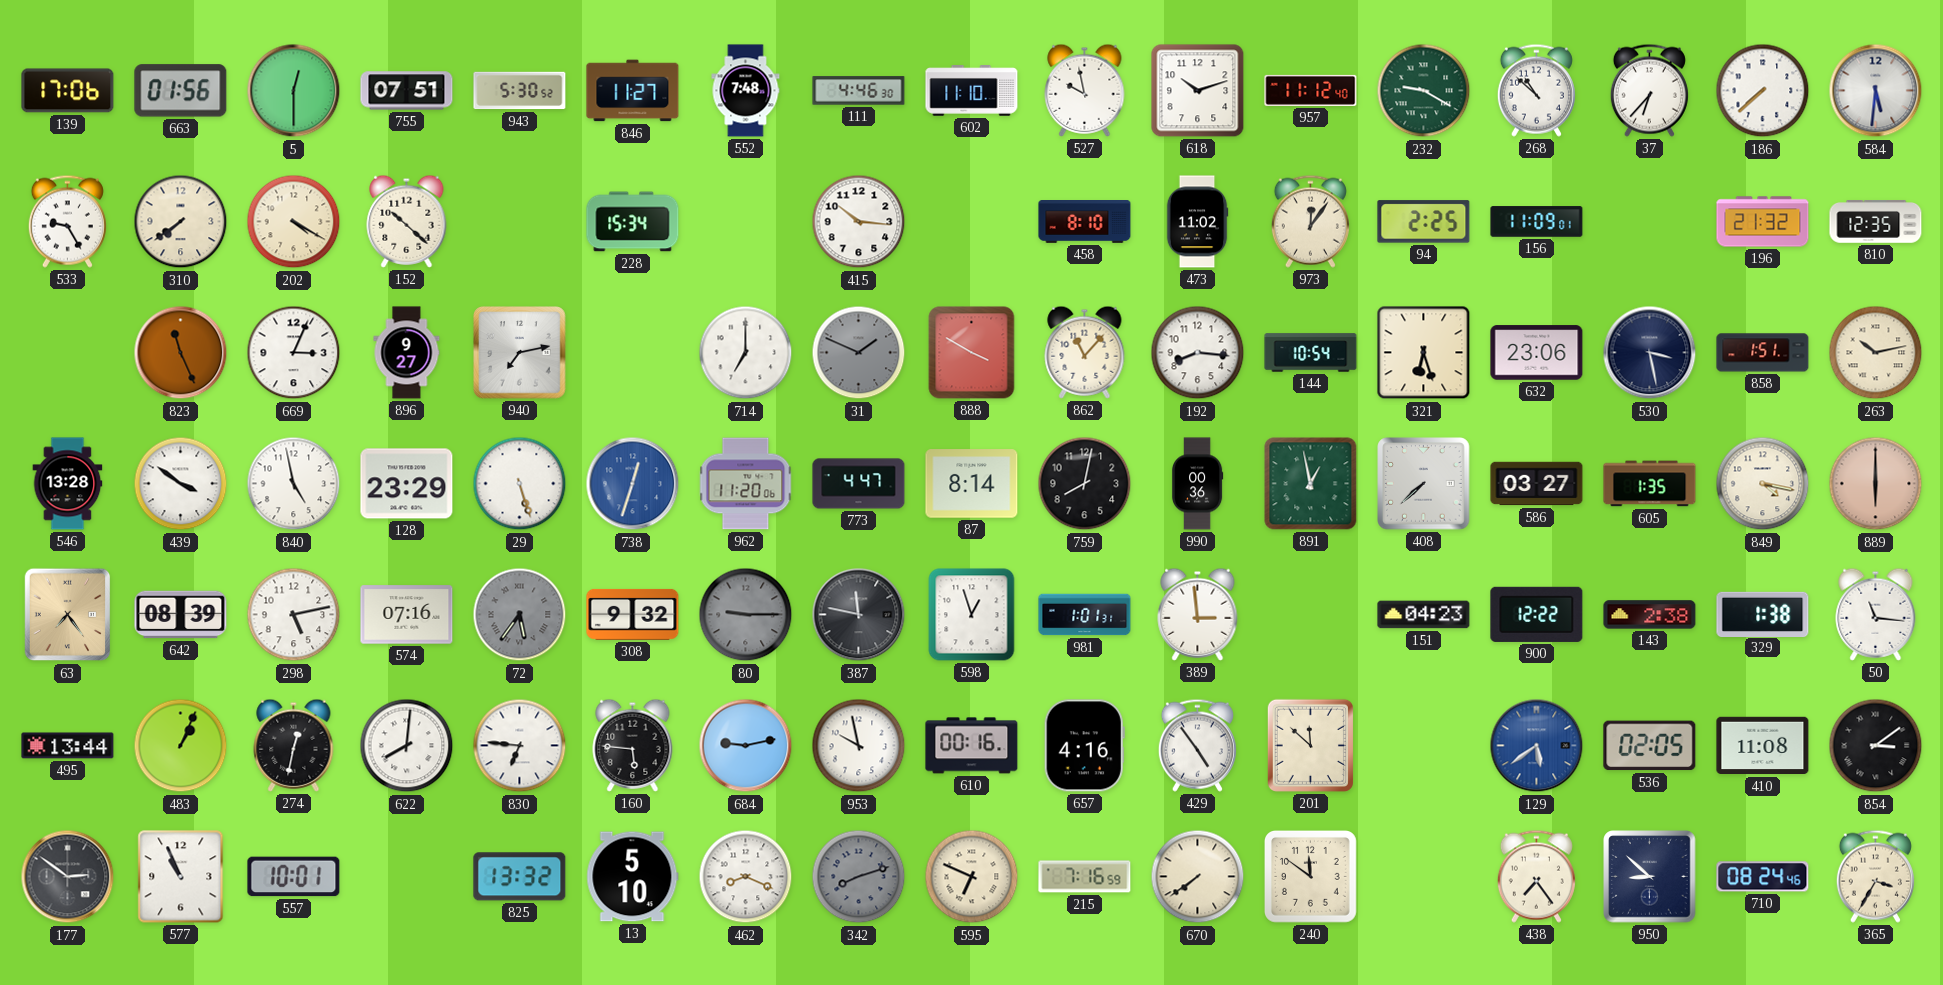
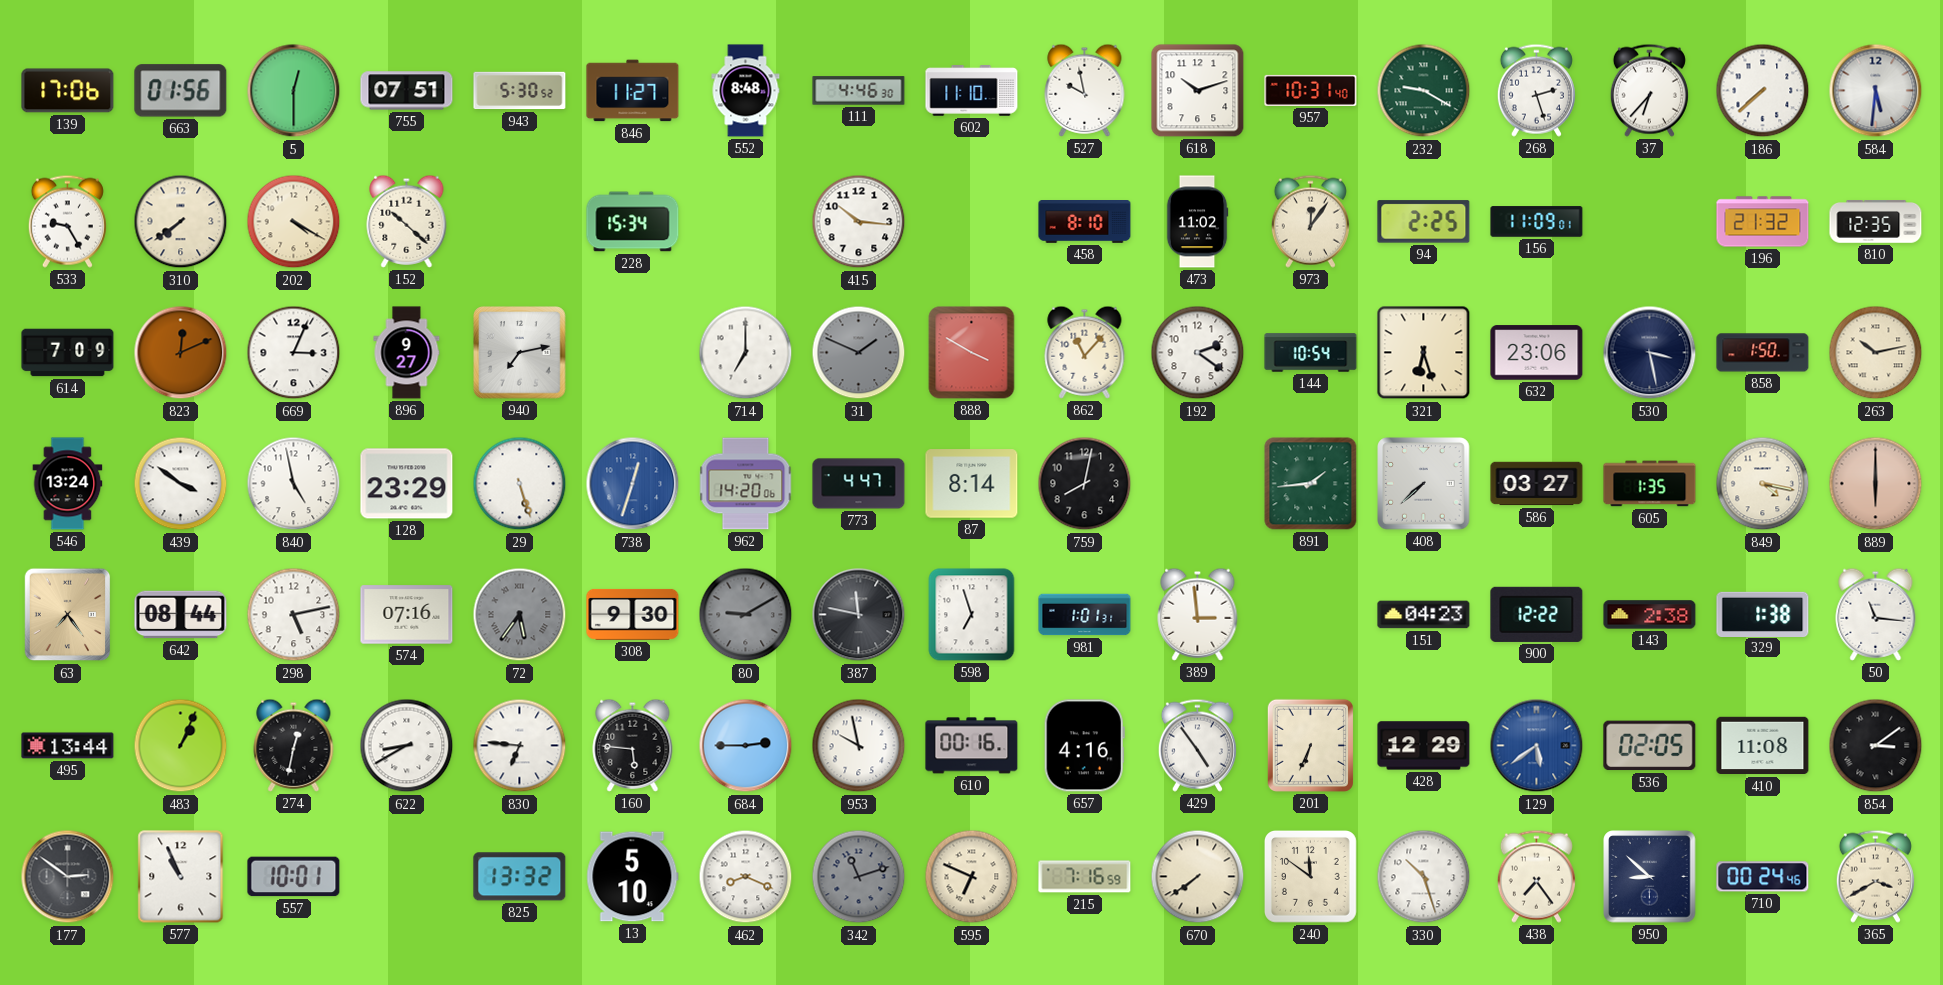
552: 7:48 -> 8:48
957: 11:12 -> 10:31
268: 10:52 -> 2:27
614: none -> 7:09
823: 11:26 -> 12:11
192: 8:16 -> 2:21
858: 1:51 -> 1:50
546: 13:28 -> 13:24
962: 11:20 -> 14:20
990: 00:36 -> none
891: 12:58 -> 1:44
642: 08:39 -> 08:44
308: 9:32 -> 9:30
80: 9:15 -> 9:10
598: 12:57 -> 6:57
622: 8:01 -> 8:40
684: 9:13 -> 2:45
201: 11:52 -> 6:34
428: none -> 12:29
342: 8:12 -> 11:12
330: none -> 10:27
710: 08:24 -> 00:24
365: 3:35 -> 3:40
